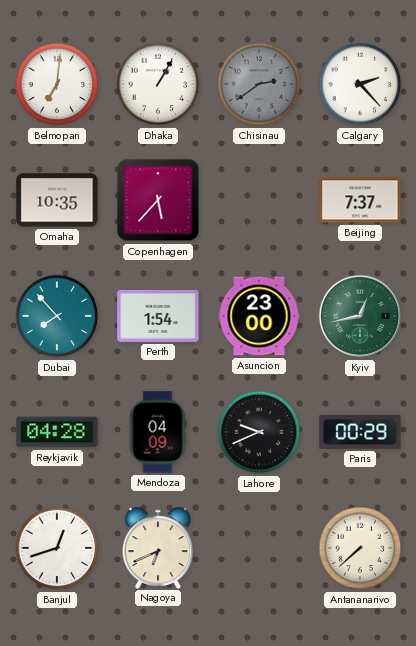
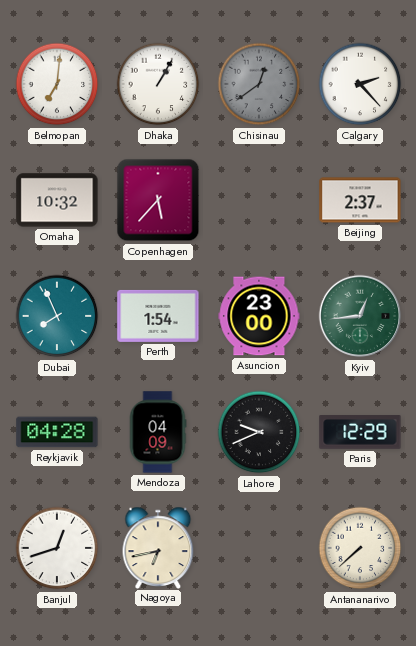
Chisinau: 2:39 -> 12:39
Omaha: 10:35 -> 10:32
Beijing: 7:37 -> 2:37
Dubai: 7:53 -> 7:56
Kyiv: 12:43 -> 12:44
Paris: 00:29 -> 12:29
Nagoya: 6:41 -> 6:43
